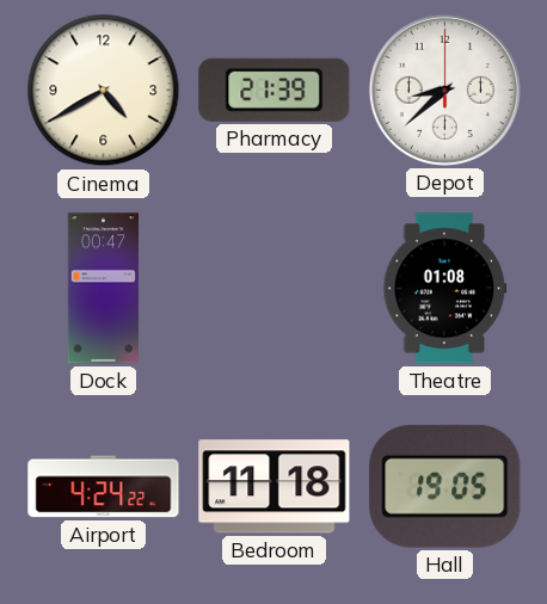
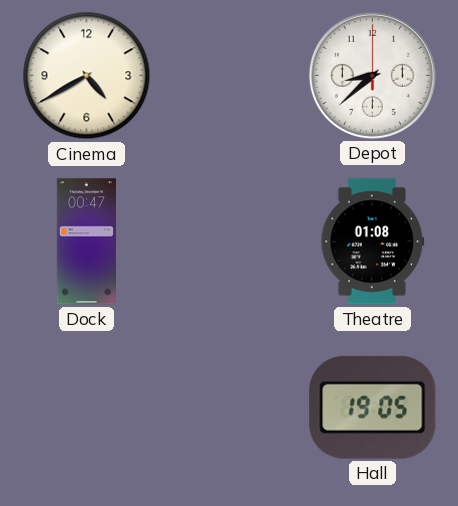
Pharmacy: 21:39 -> none
Airport: 4:24 -> none
Bedroom: 11:18 -> none
